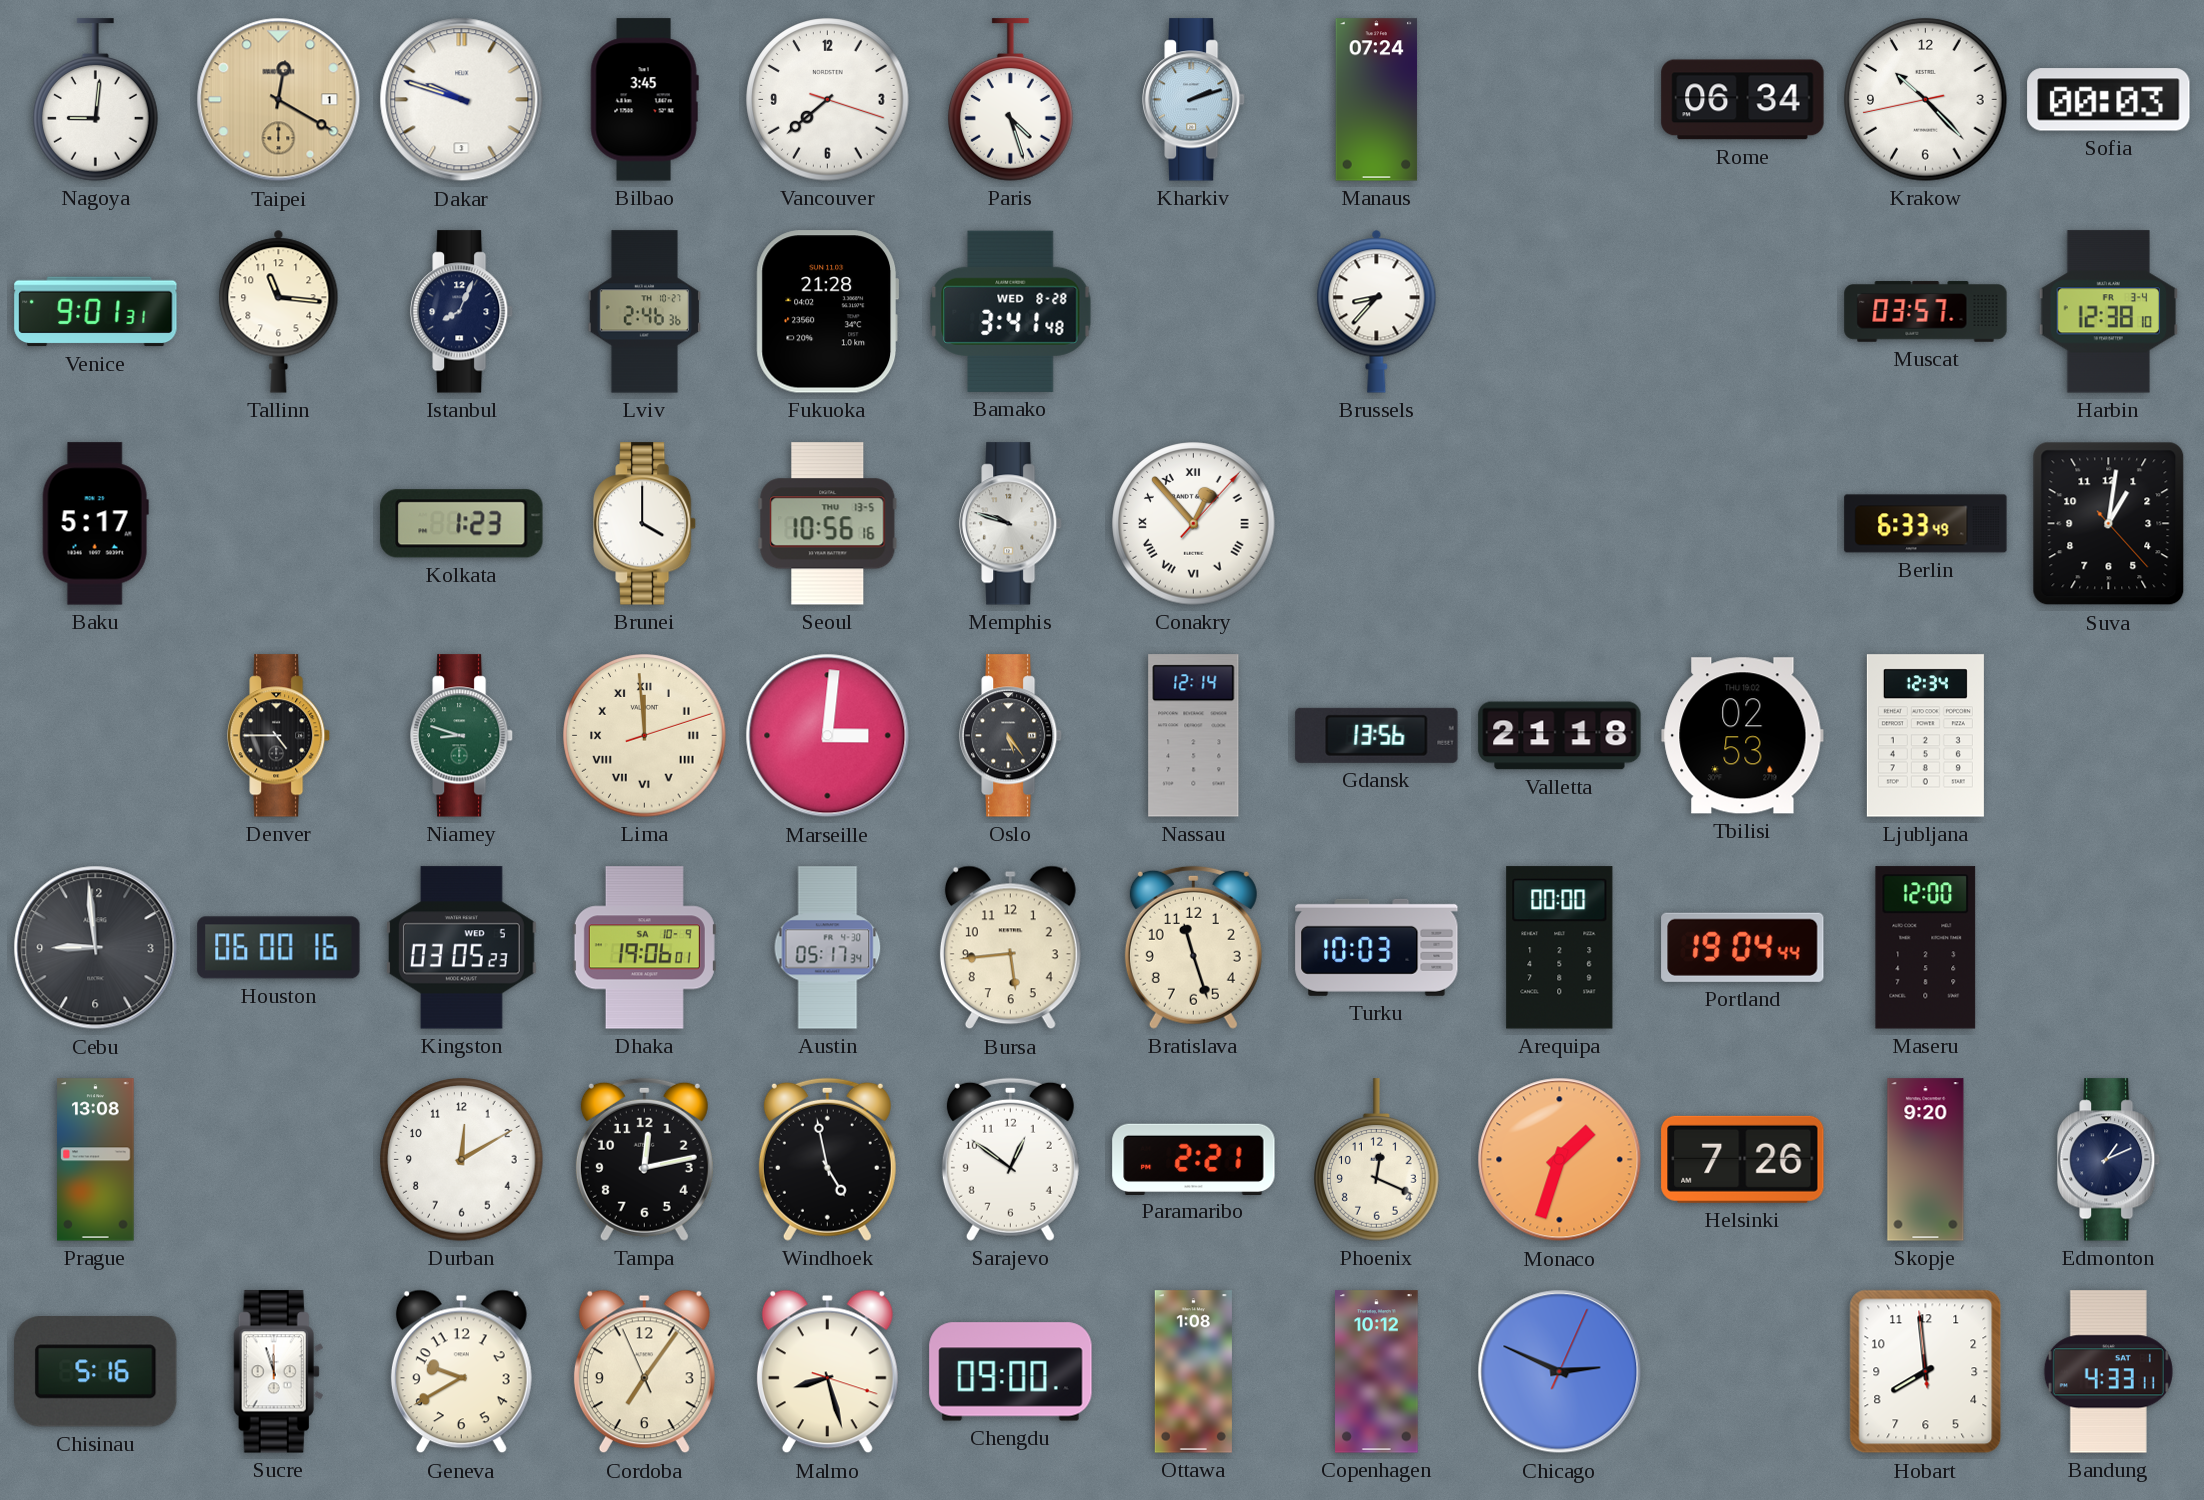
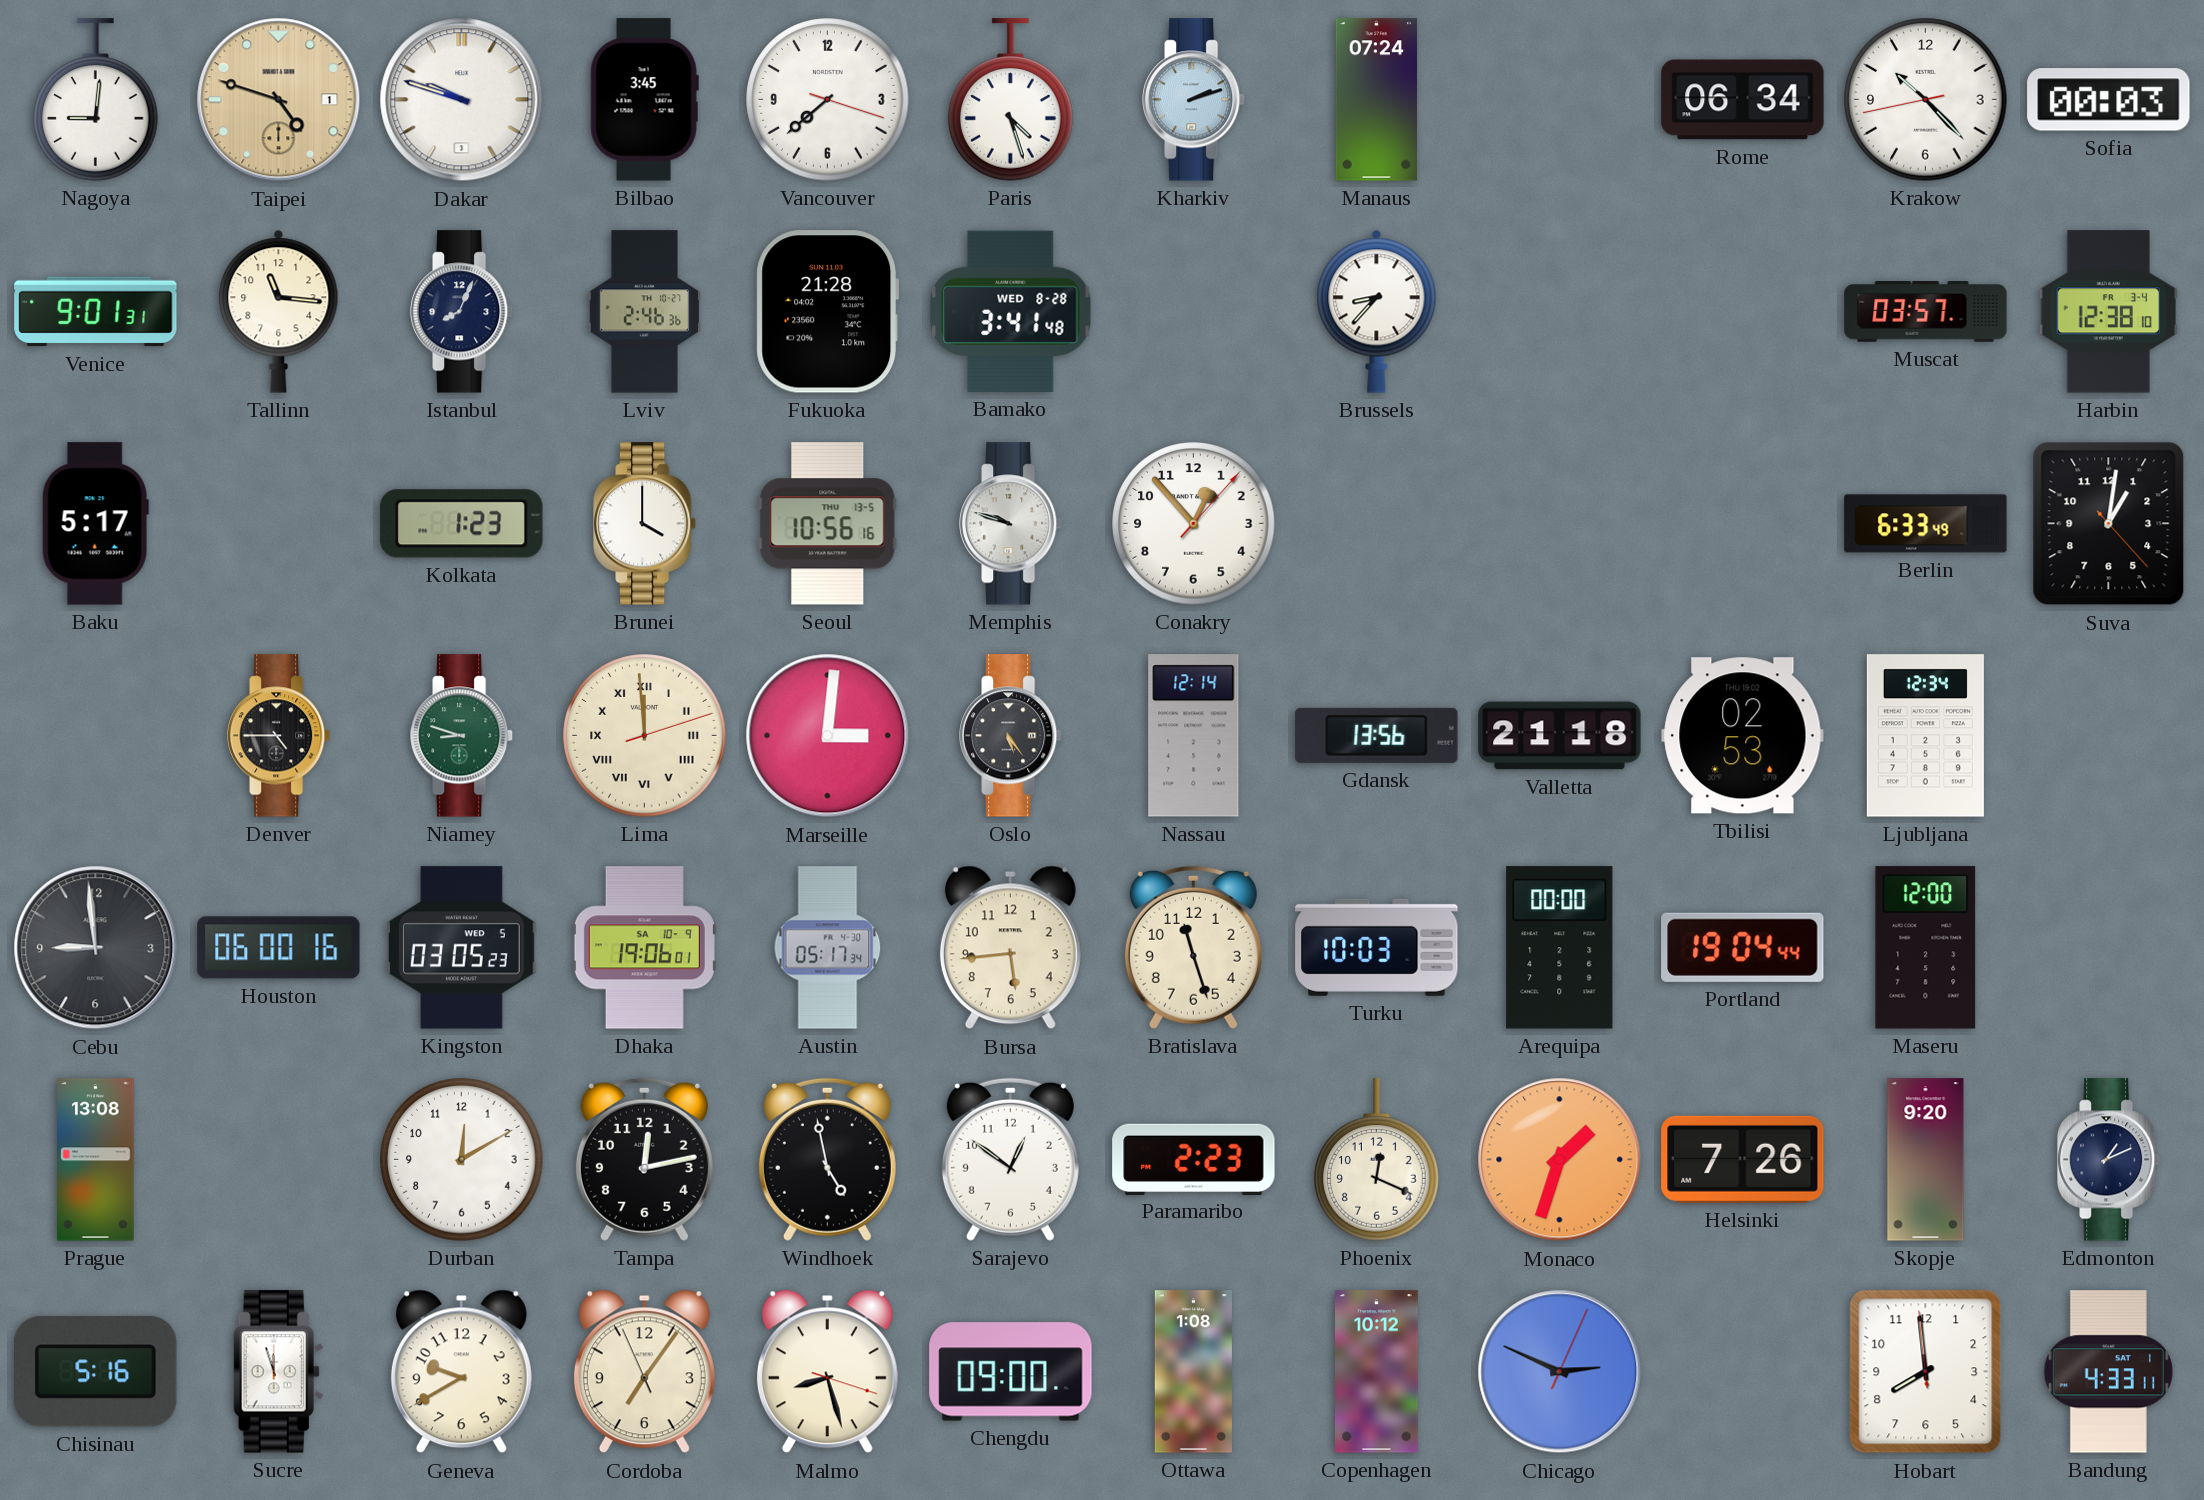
Taipei: 12:20 -> 4:48
Conakry numerals: Roman -> Arabic
Paramaribo: 2:21 -> 2:23
